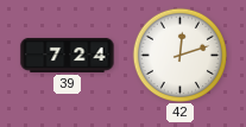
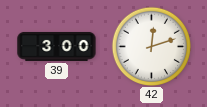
39: 7:24 -> 3:00
